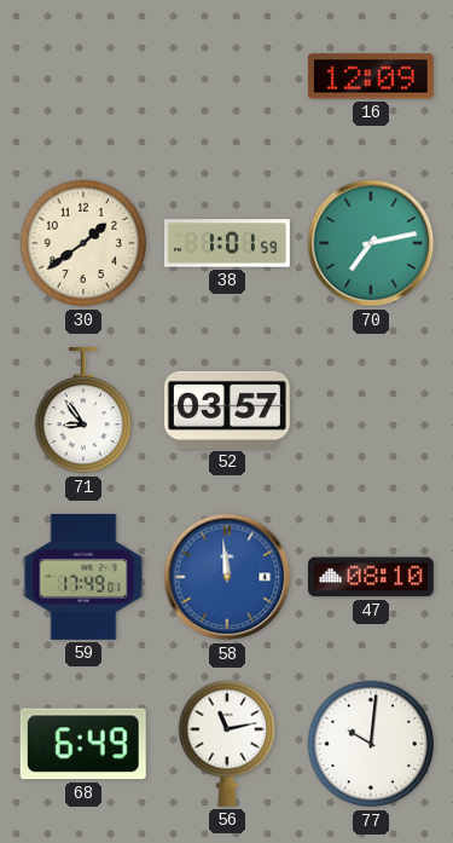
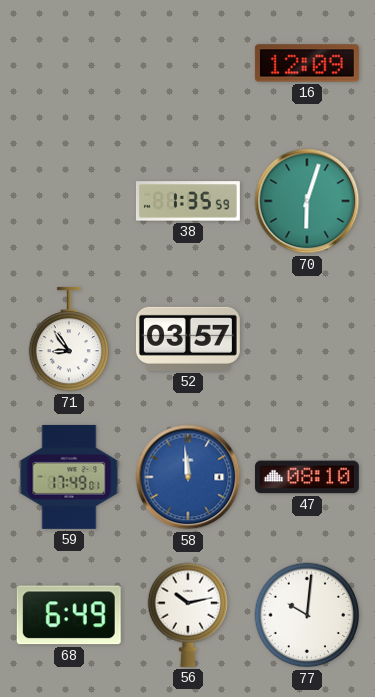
30: 1:39 -> none
38: 1:01 -> 1:35
70: 7:13 -> 6:03
56: 11:13 -> 10:13
